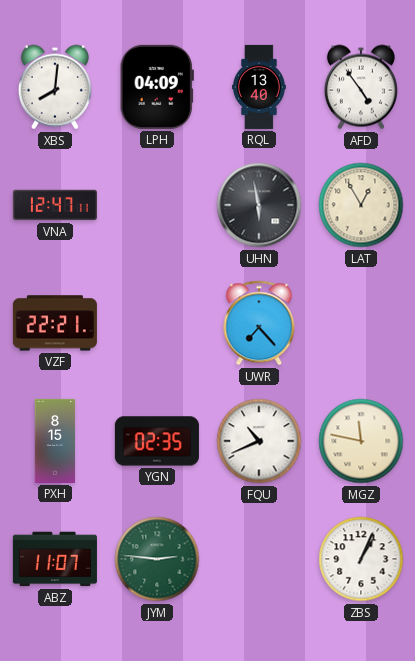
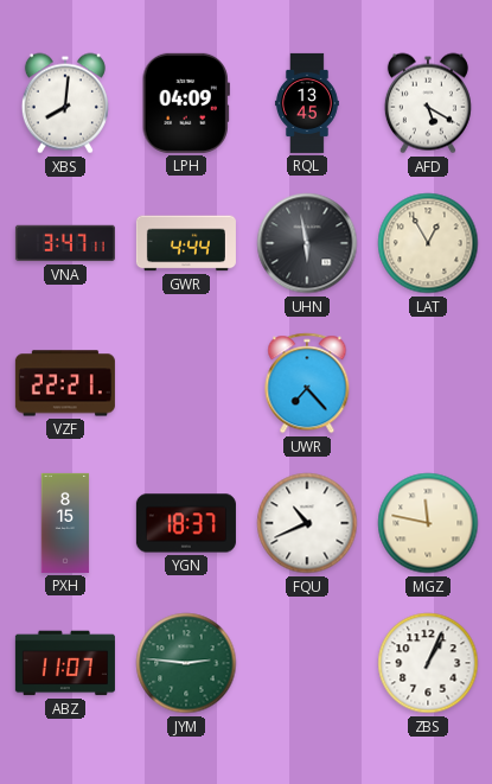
RQL: 13:40 -> 13:45
AFD: 4:54 -> 5:20
VNA: 12:47 -> 3:47
GWR: none -> 4:44
YGN: 02:35 -> 18:37
